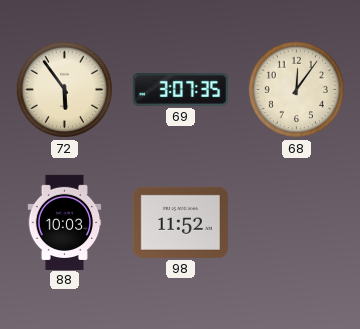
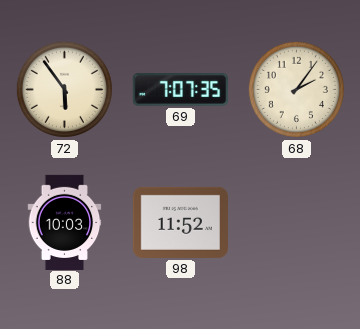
69: 3:07 -> 7:07
68: 12:06 -> 2:06
